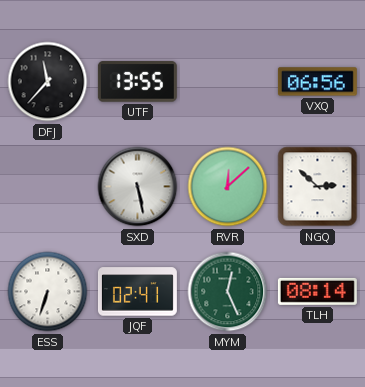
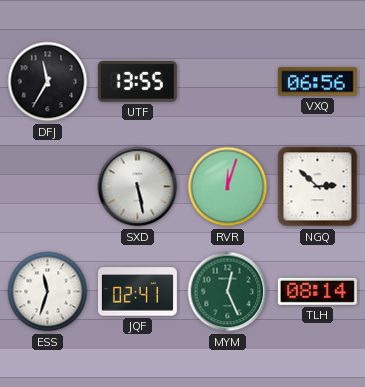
DFJ: 11:37 -> 11:35
RVR: 12:08 -> 12:03
ESS: 6:33 -> 11:33
